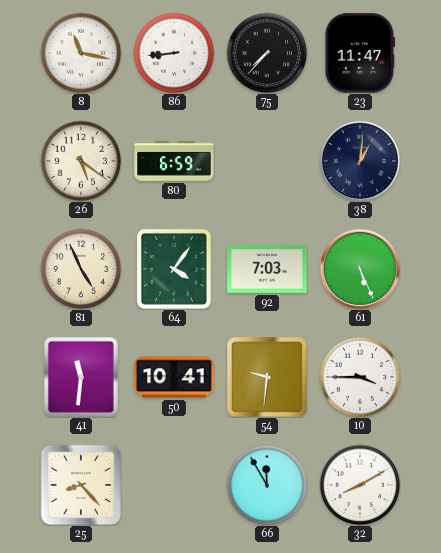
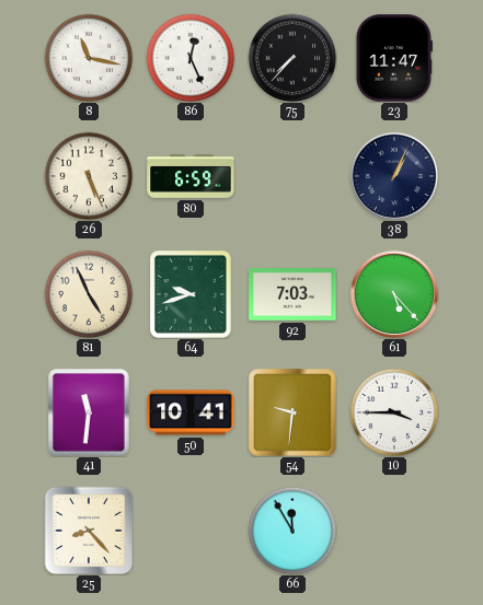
86: 8:44 -> 12:26
26: 5:21 -> 5:26
38: 1:01 -> 1:04
64: 4:06 -> 9:42
61: 5:26 -> 5:23
32: 8:10 -> none
